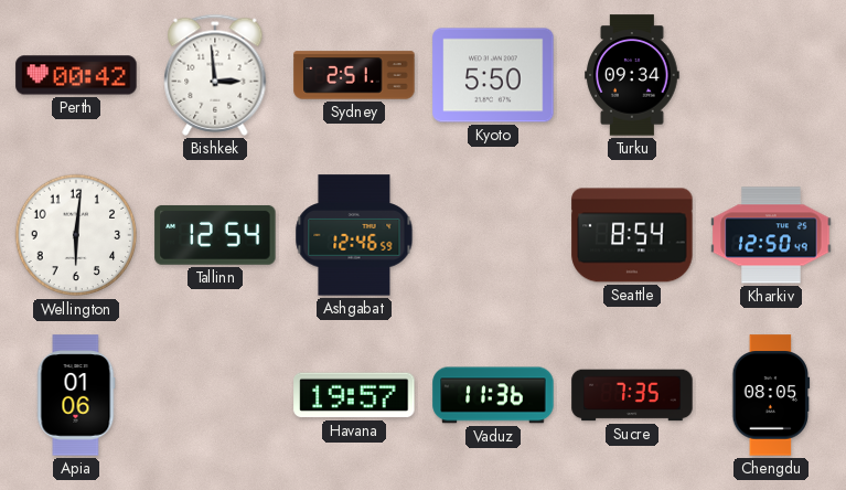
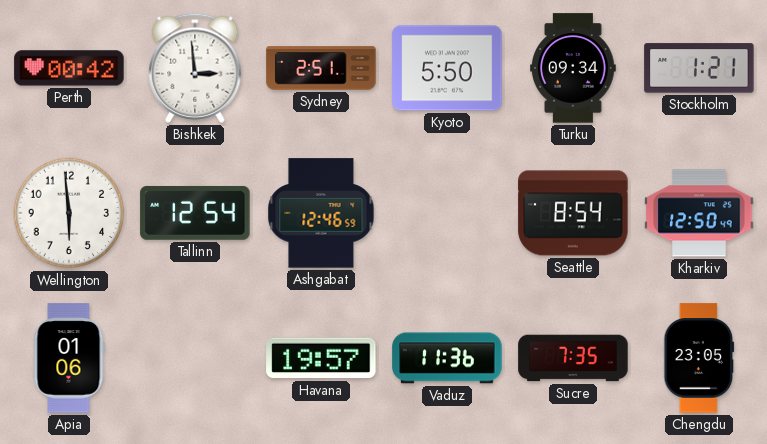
Stockholm: none -> 1:21
Wellington: 6:01 -> 5:59
Chengdu: 08:05 -> 23:05
